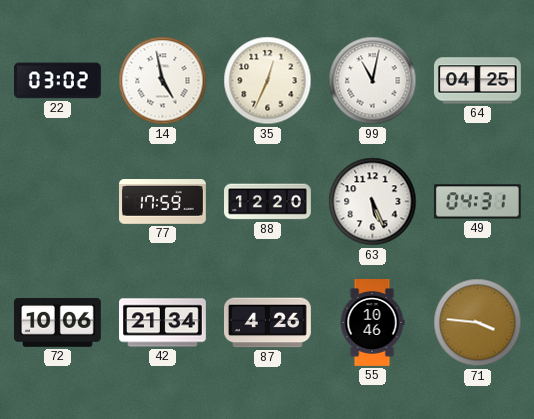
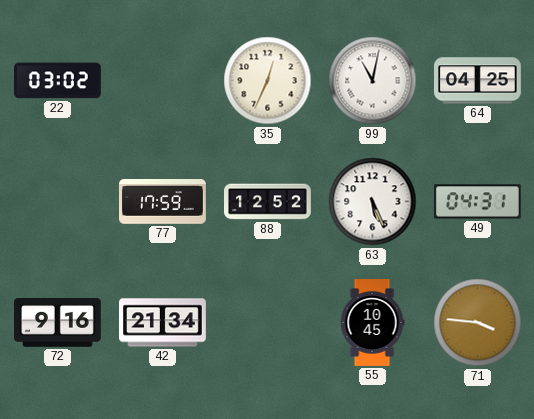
14: 4:58 -> none
88: 12:20 -> 12:52
72: 10:06 -> 9:16
87: 4:26 -> none
55: 10:46 -> 10:45
